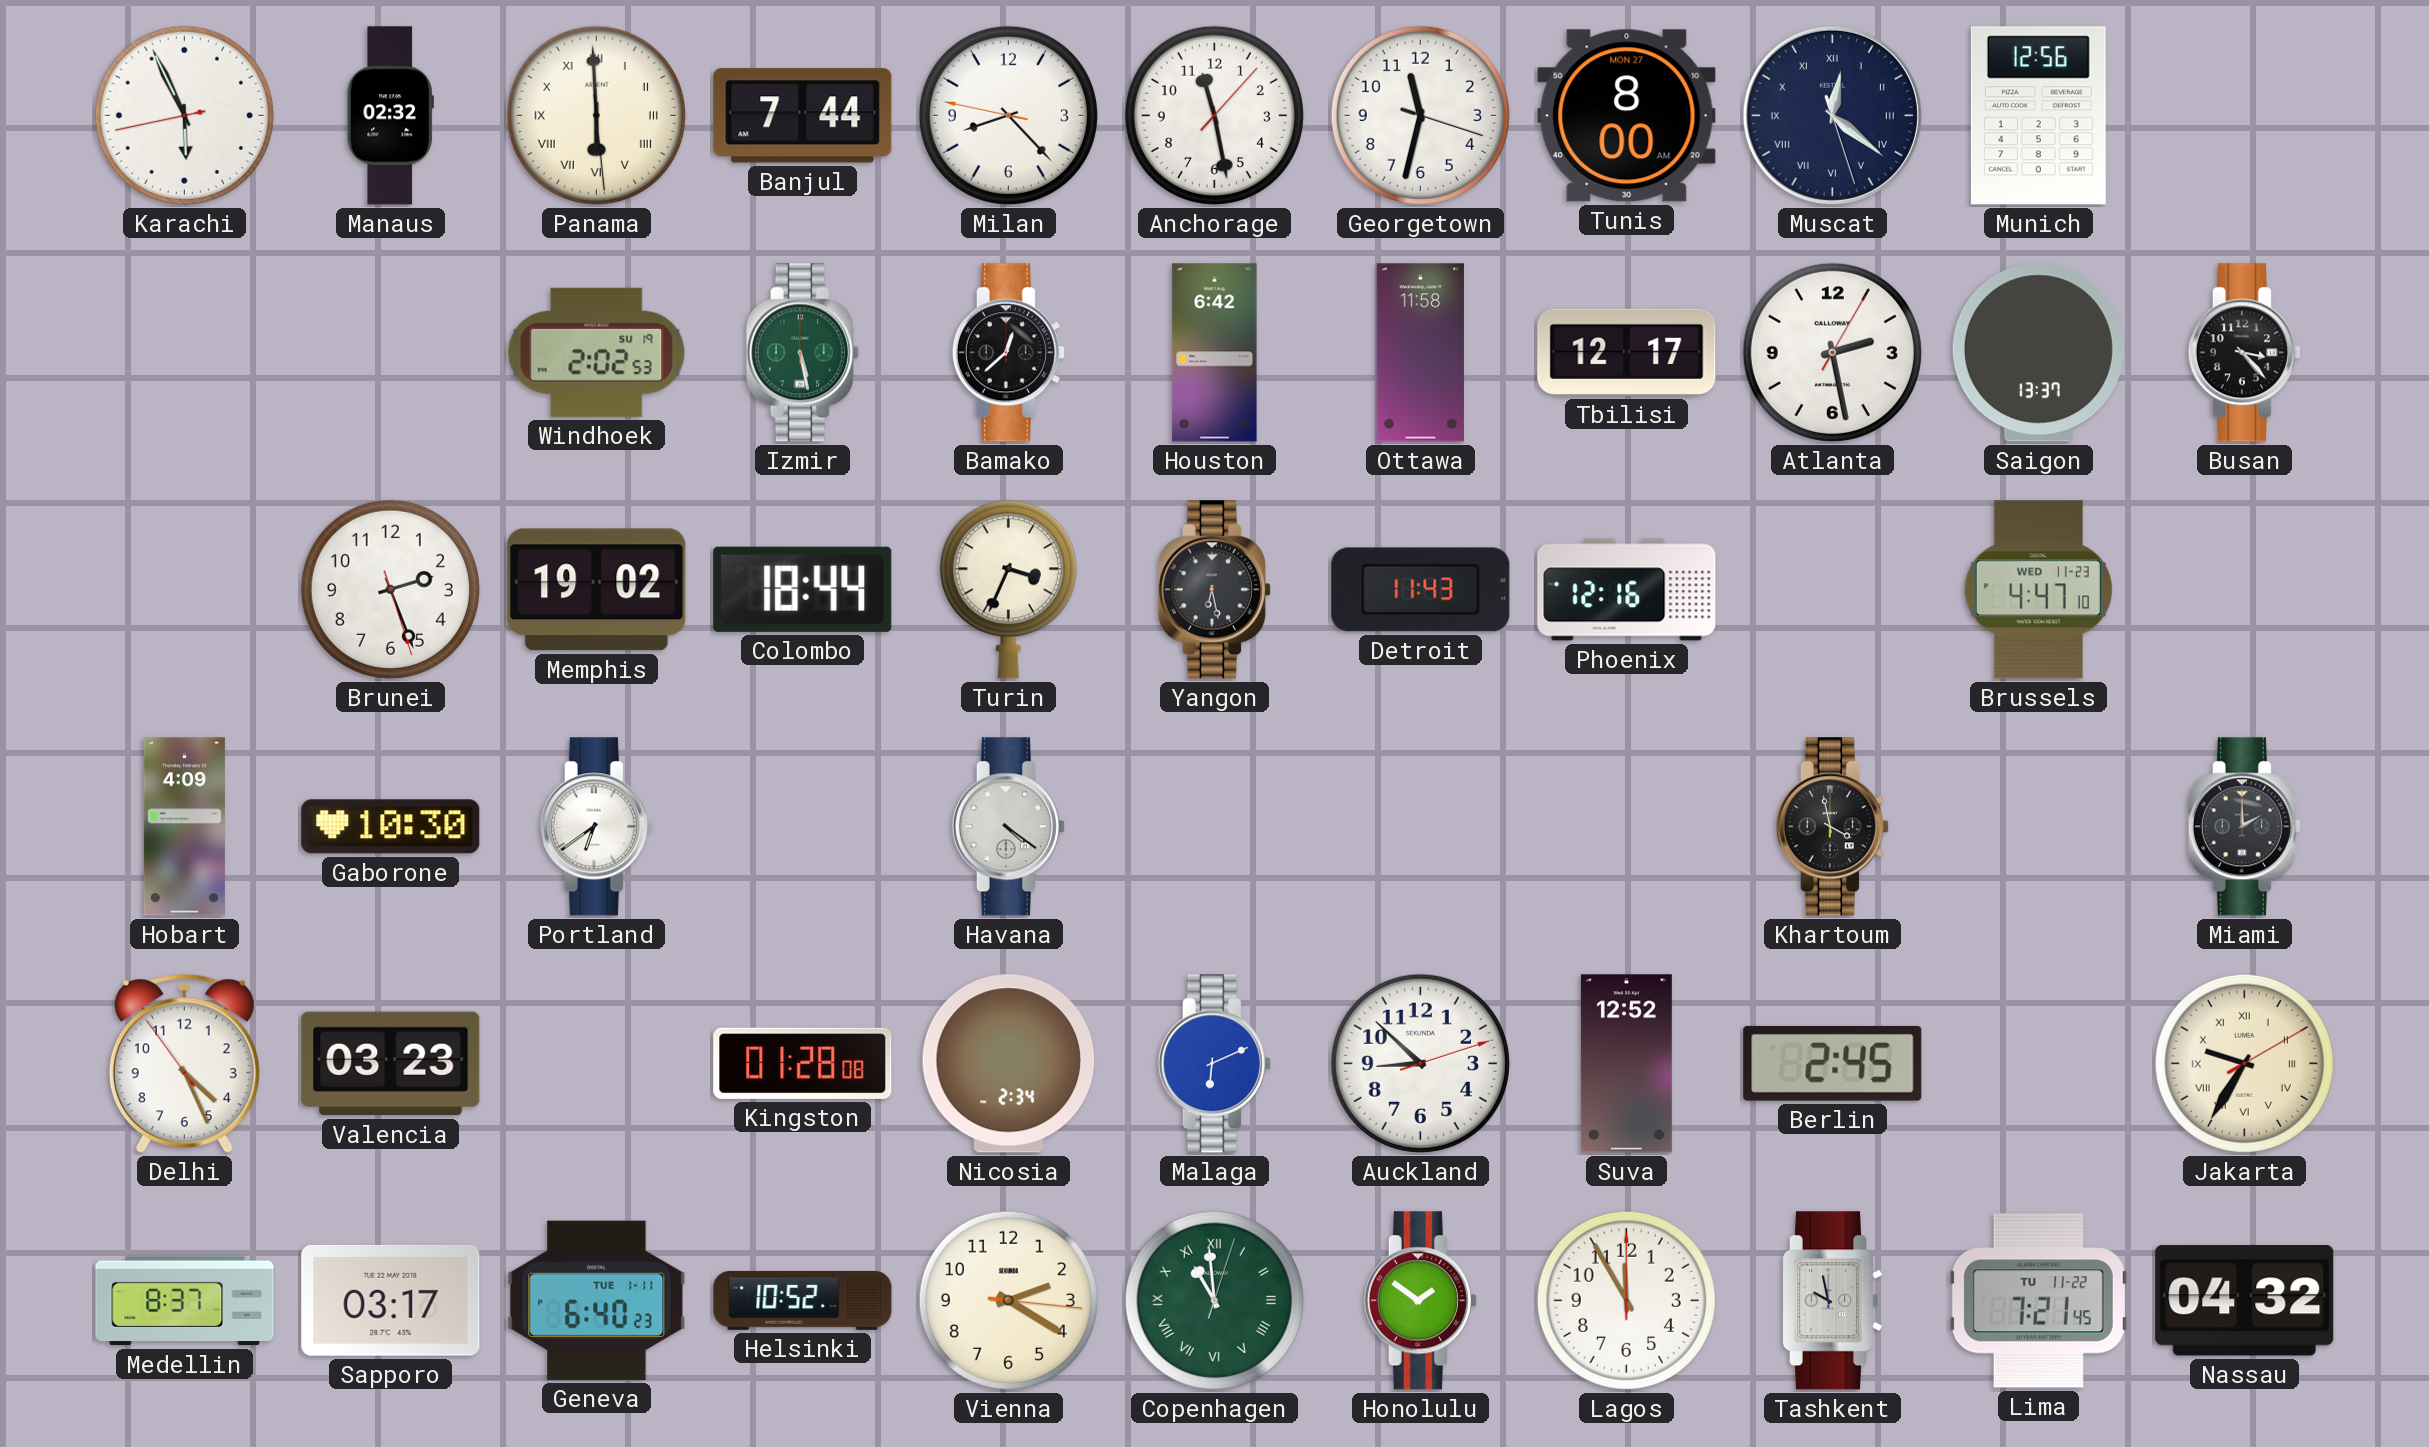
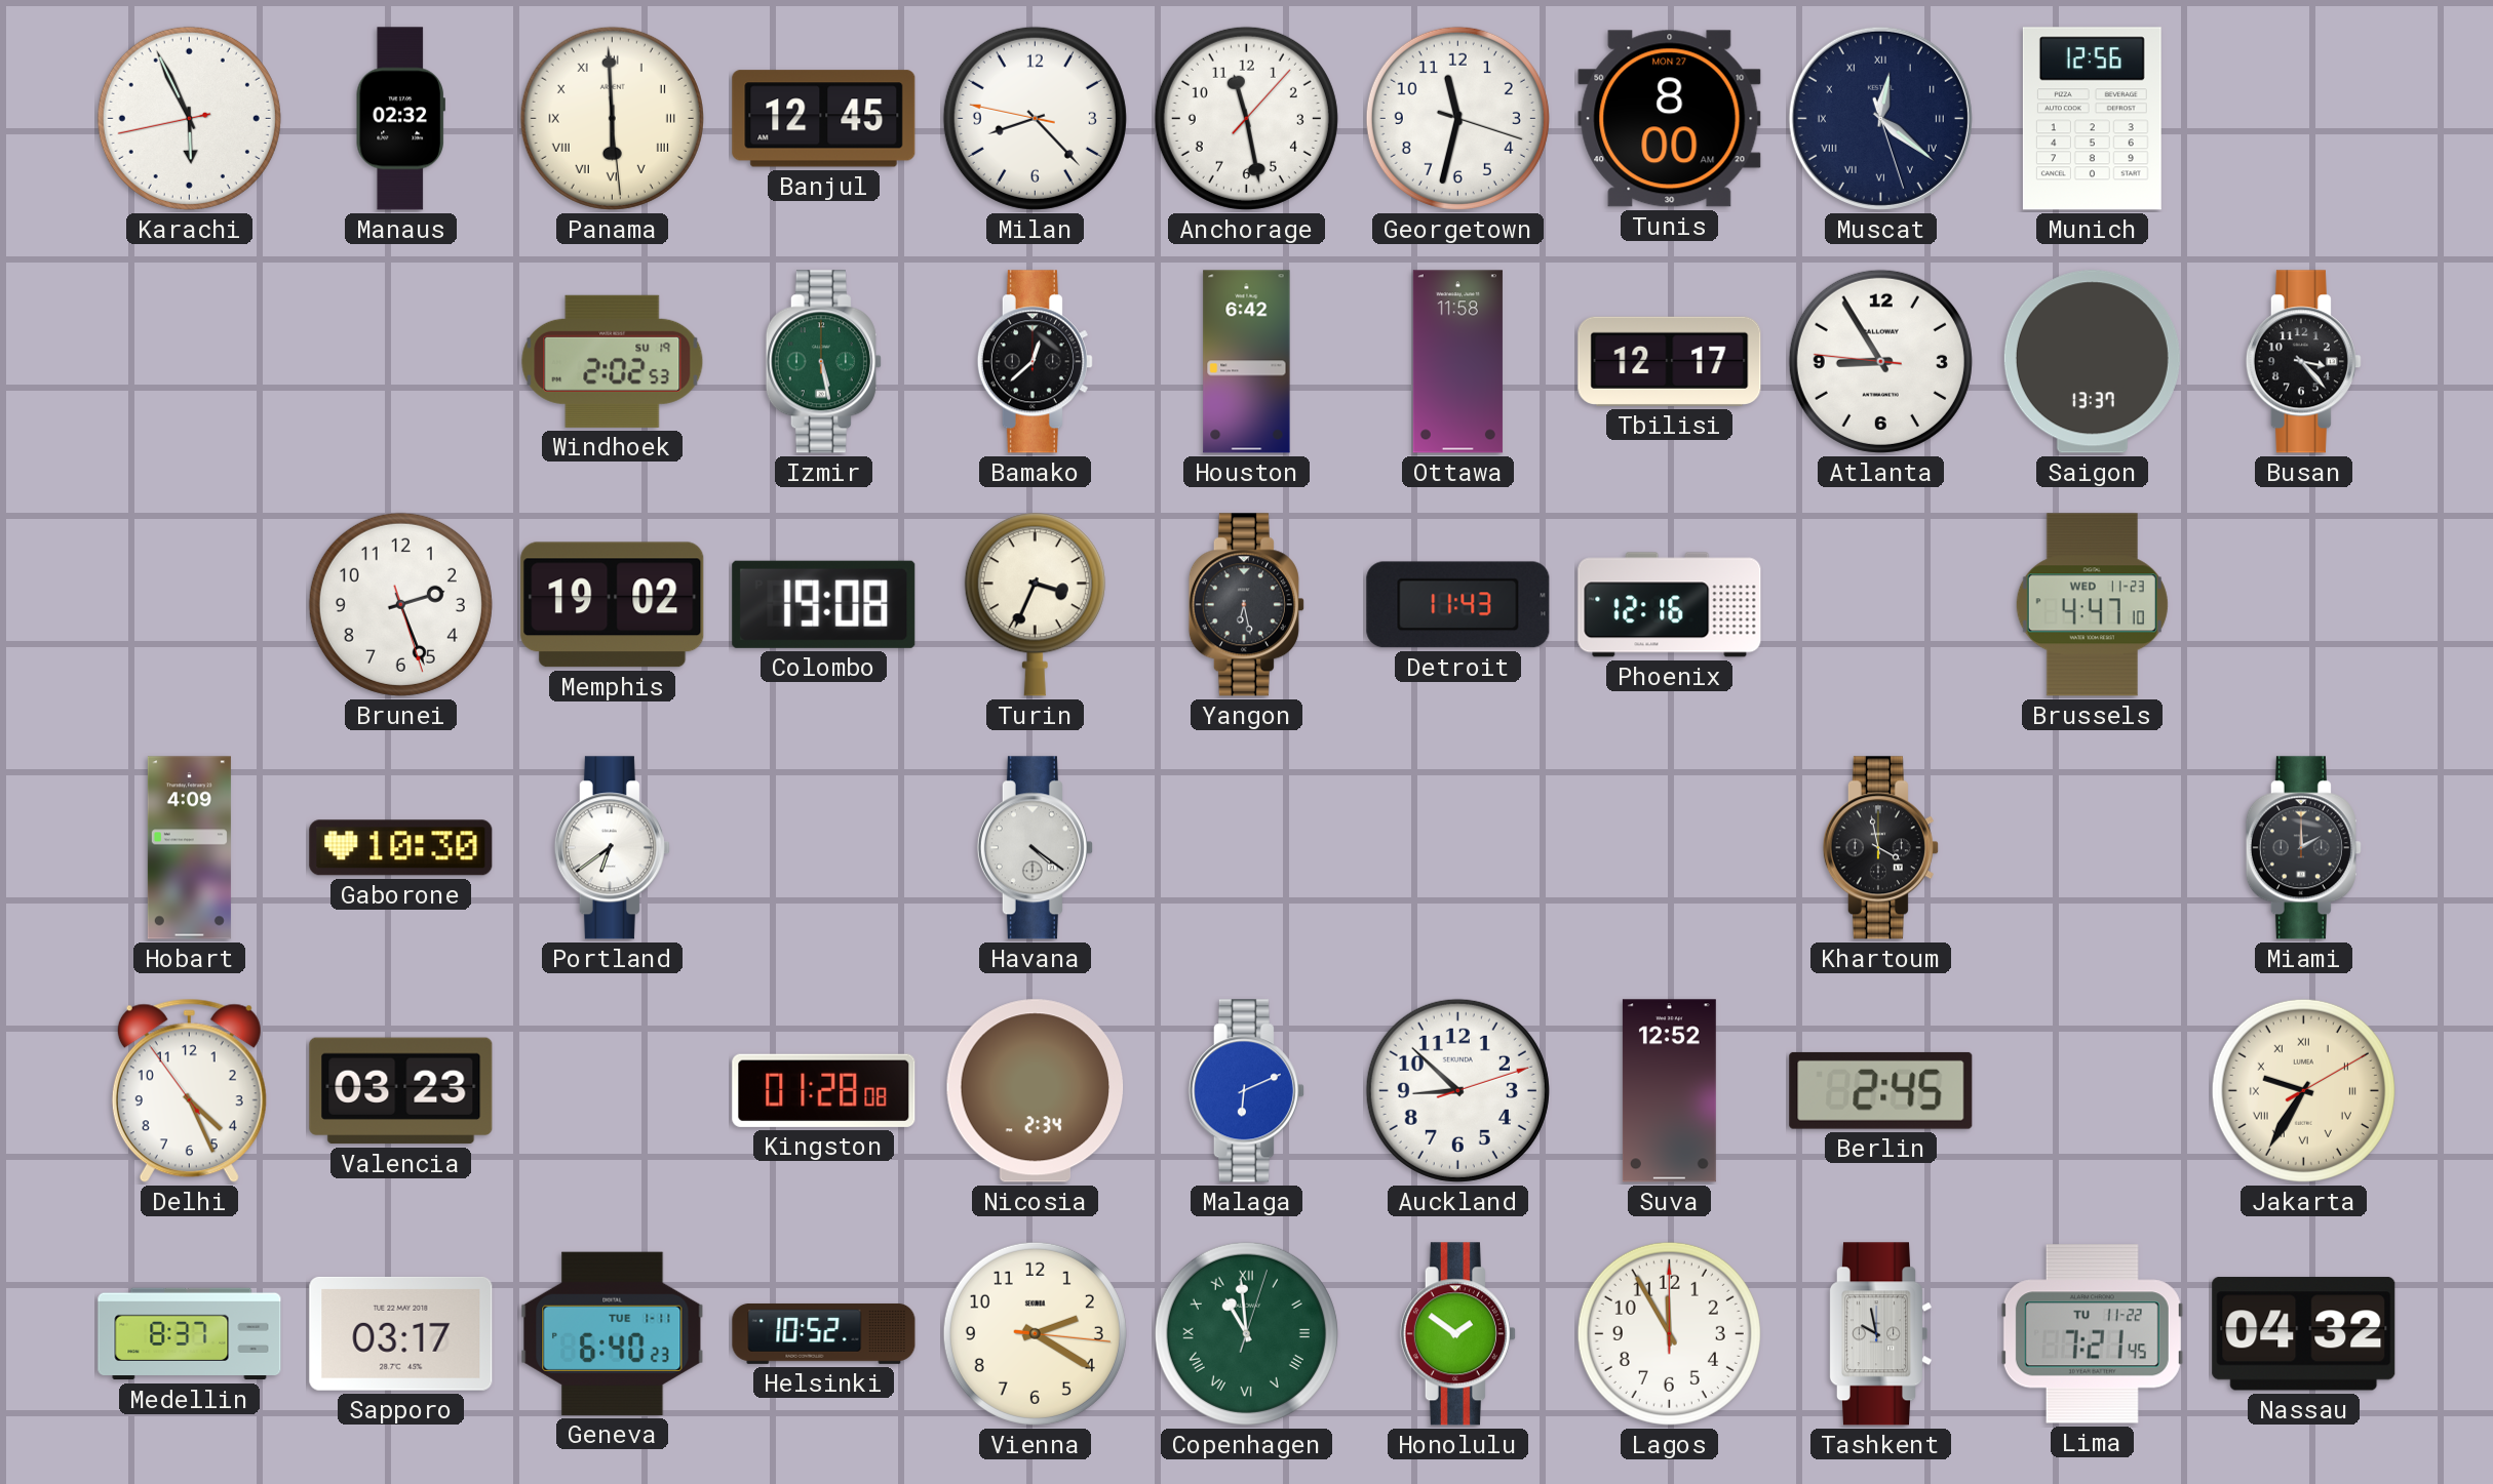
Banjul: 7:44 -> 12:45
Atlanta: 2:28 -> 8:54
Colombo: 18:44 -> 19:08
